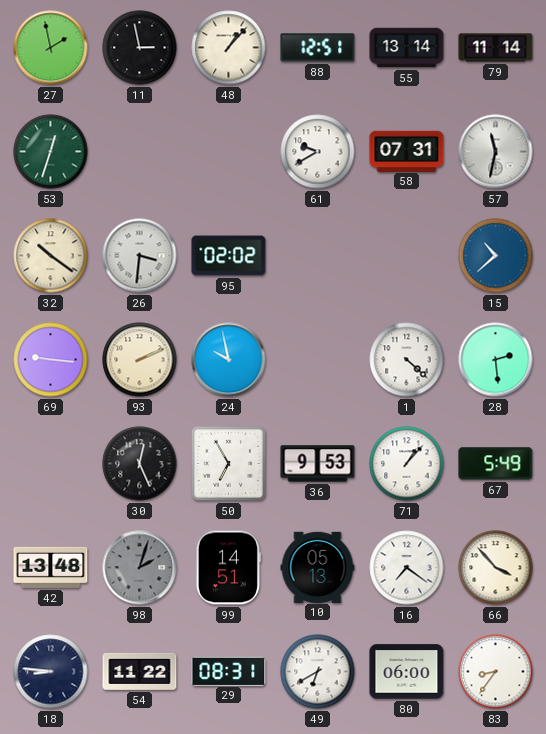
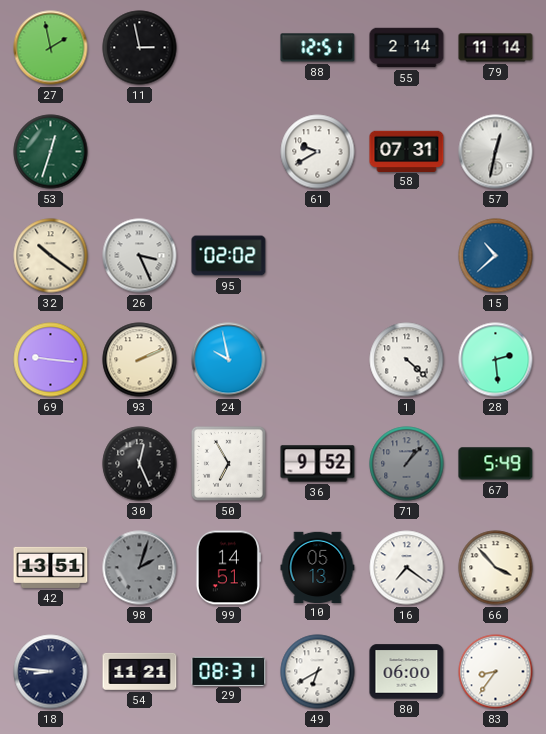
48: 1:07 -> none
55: 13:14 -> 2:14
57: 11:32 -> 12:32
26: 3:31 -> 3:26
36: 9:53 -> 9:52
71 dial: white -> grey
42: 13:48 -> 13:51
54: 11:22 -> 11:21
